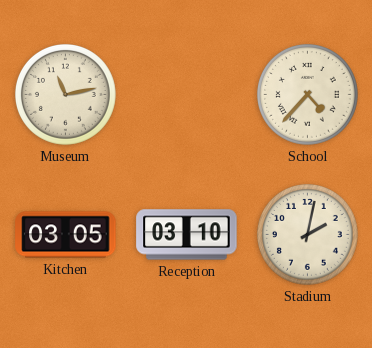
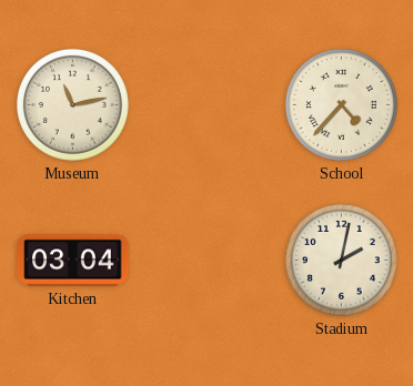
Kitchen: 03:05 -> 03:04
Reception: 03:10 -> none
